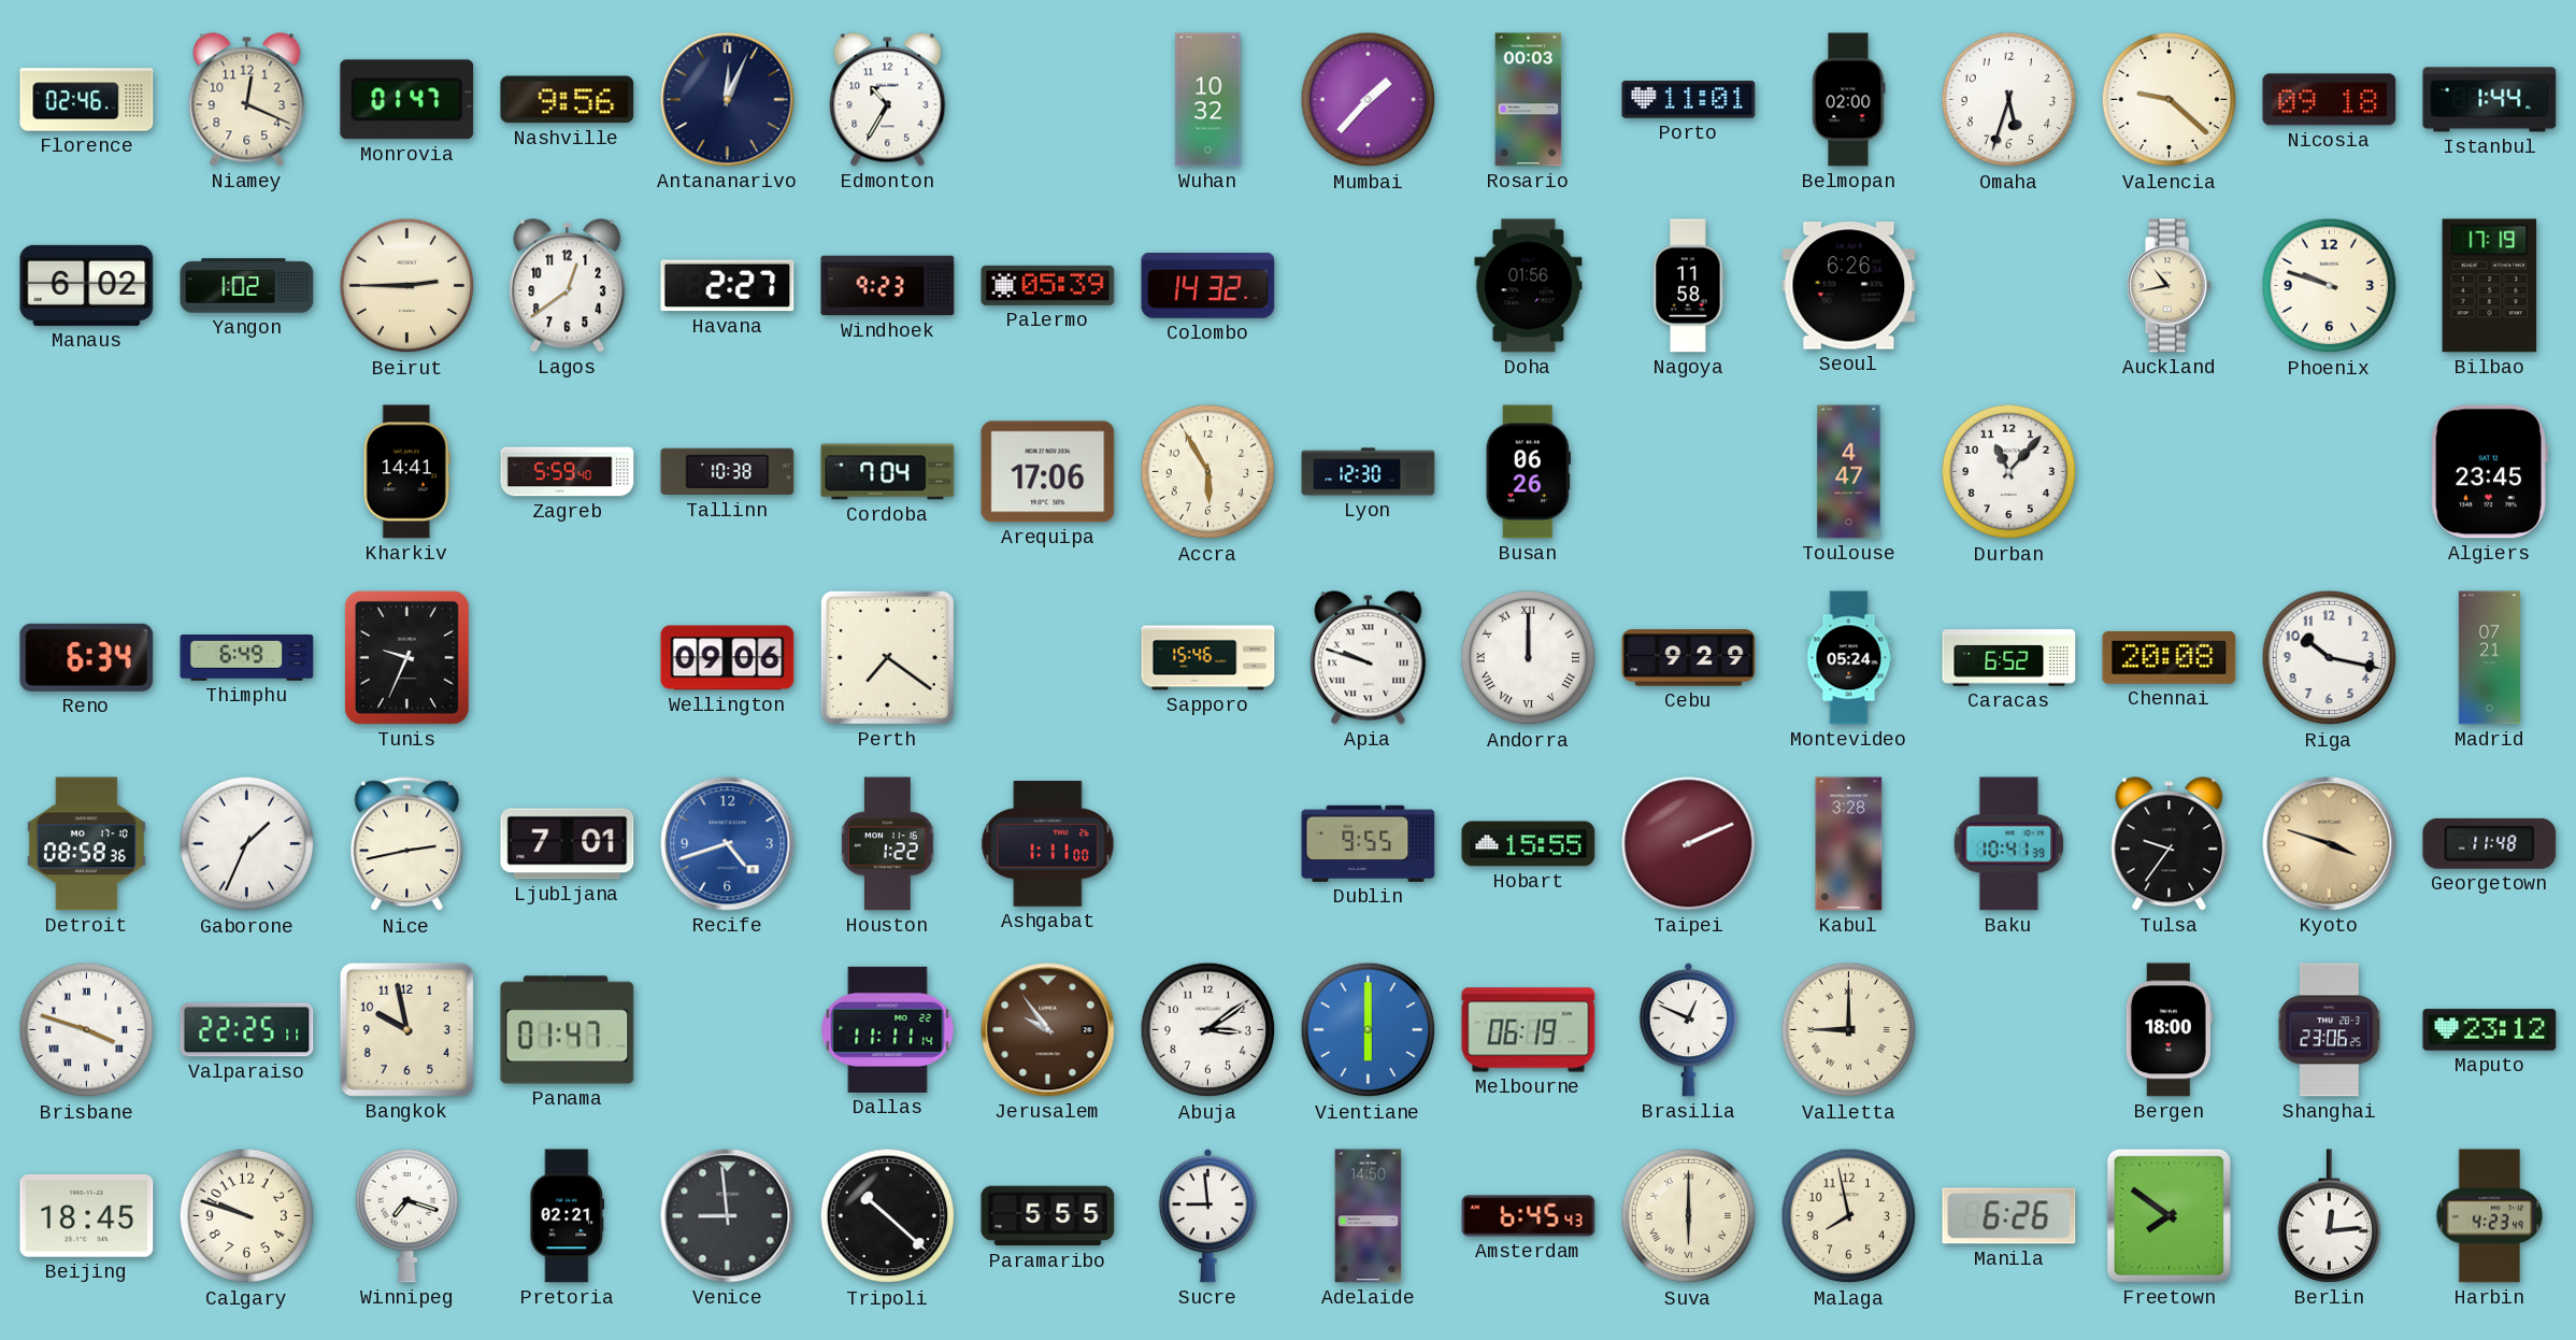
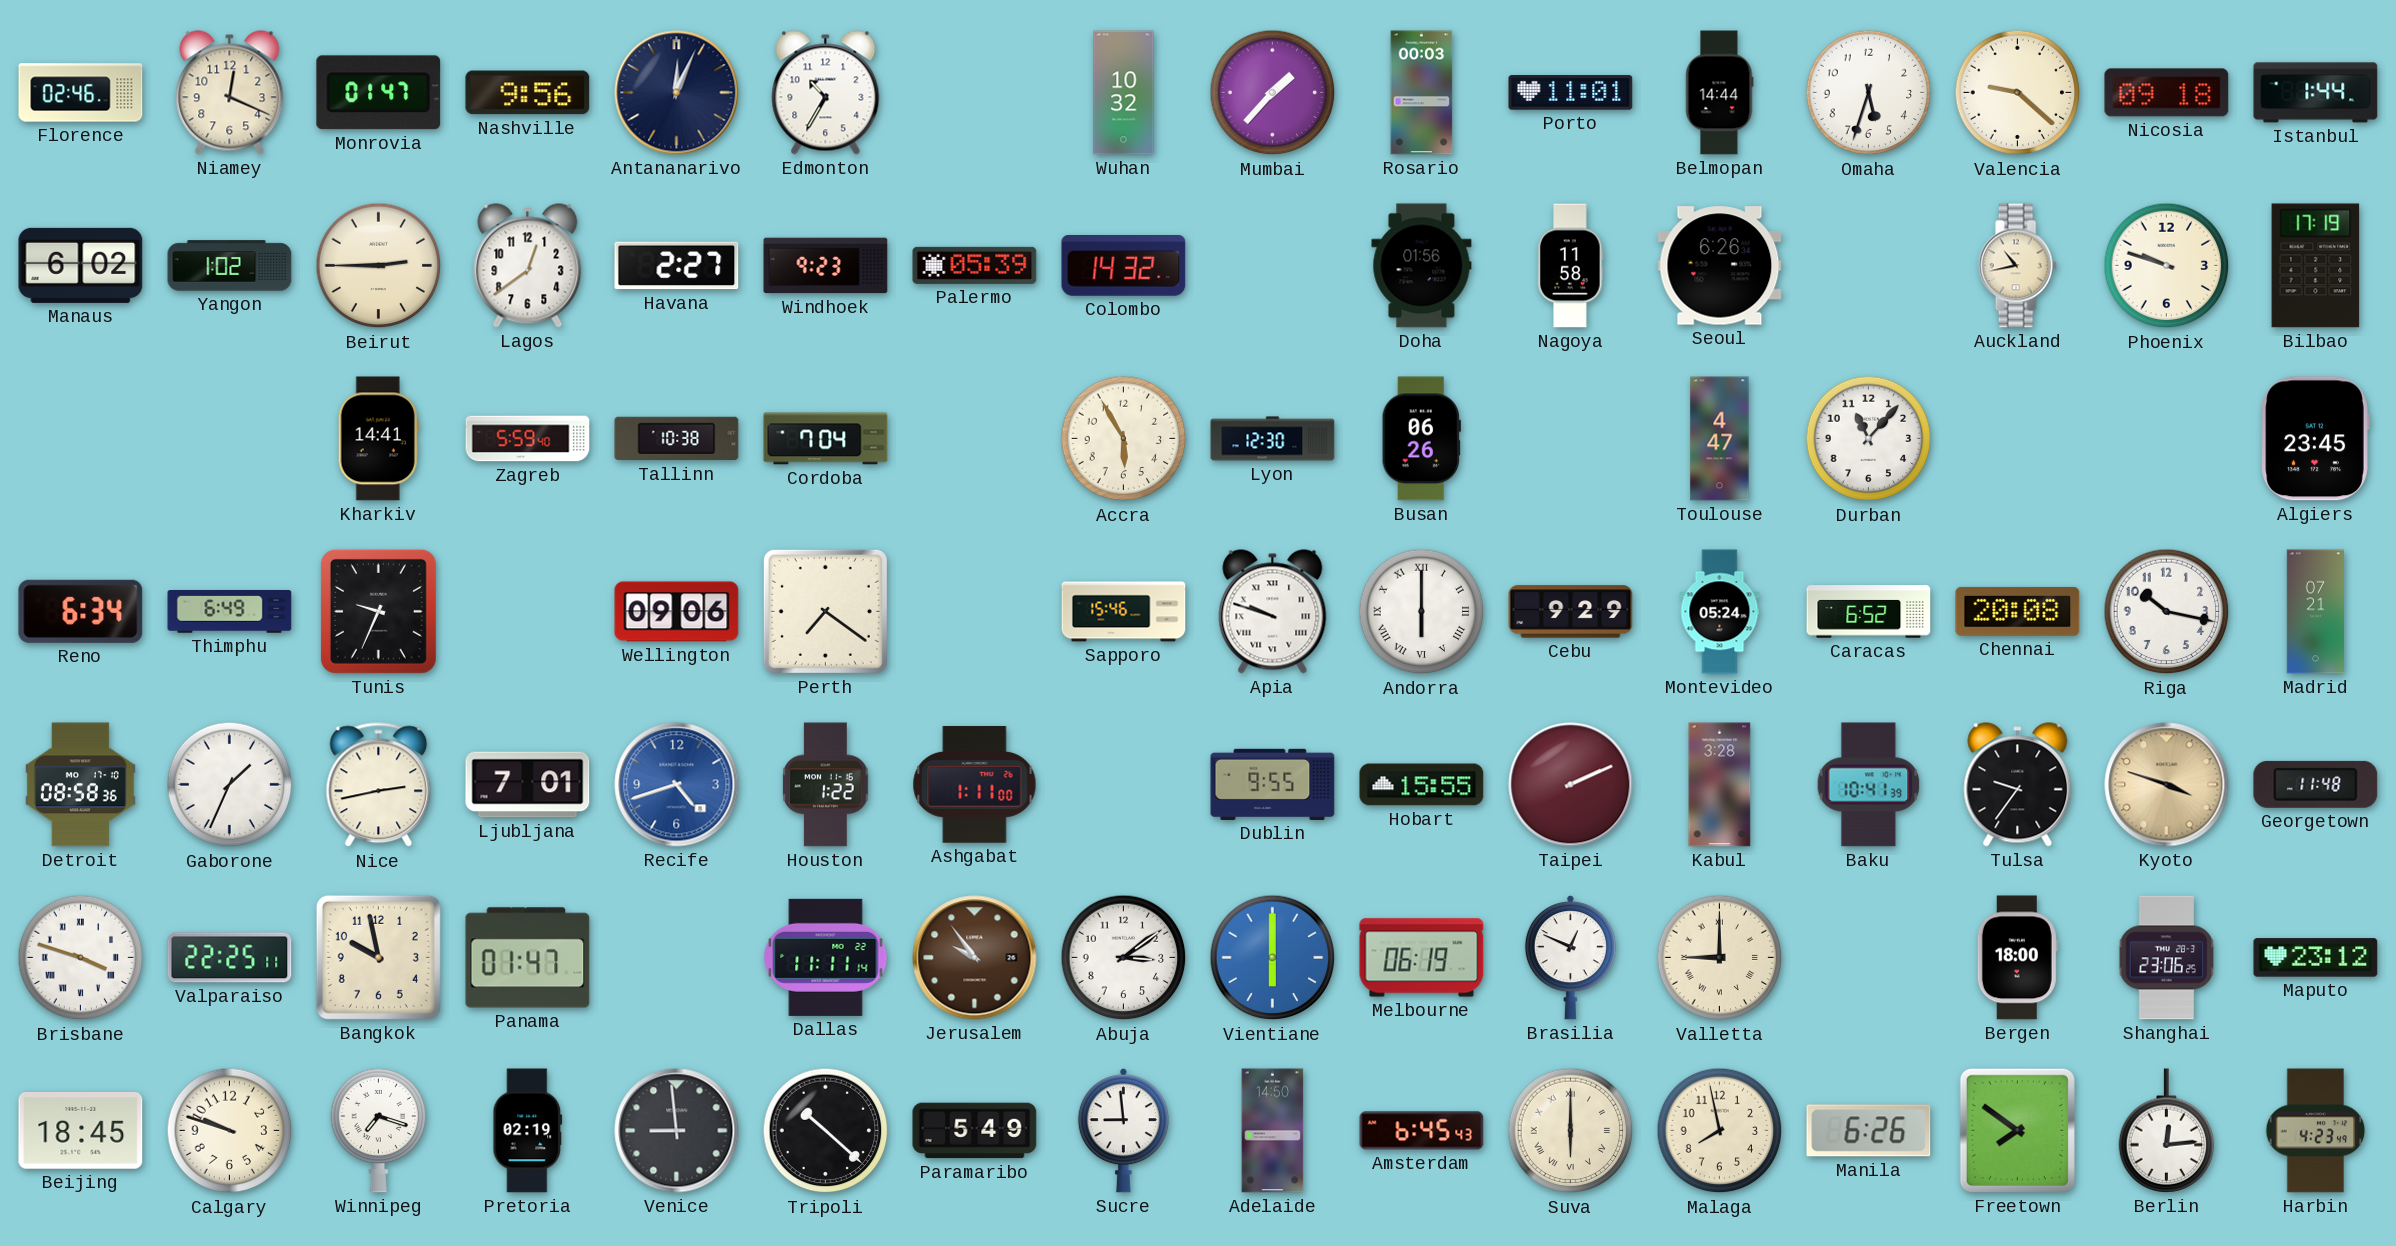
Belmopan: 02:00 -> 14:44
Arequipa: 17:06 -> none
Andorra: 12:00 -> 6:00
Pretoria: 02:21 -> 02:19
Paramaribo: 5:55 -> 5:49
